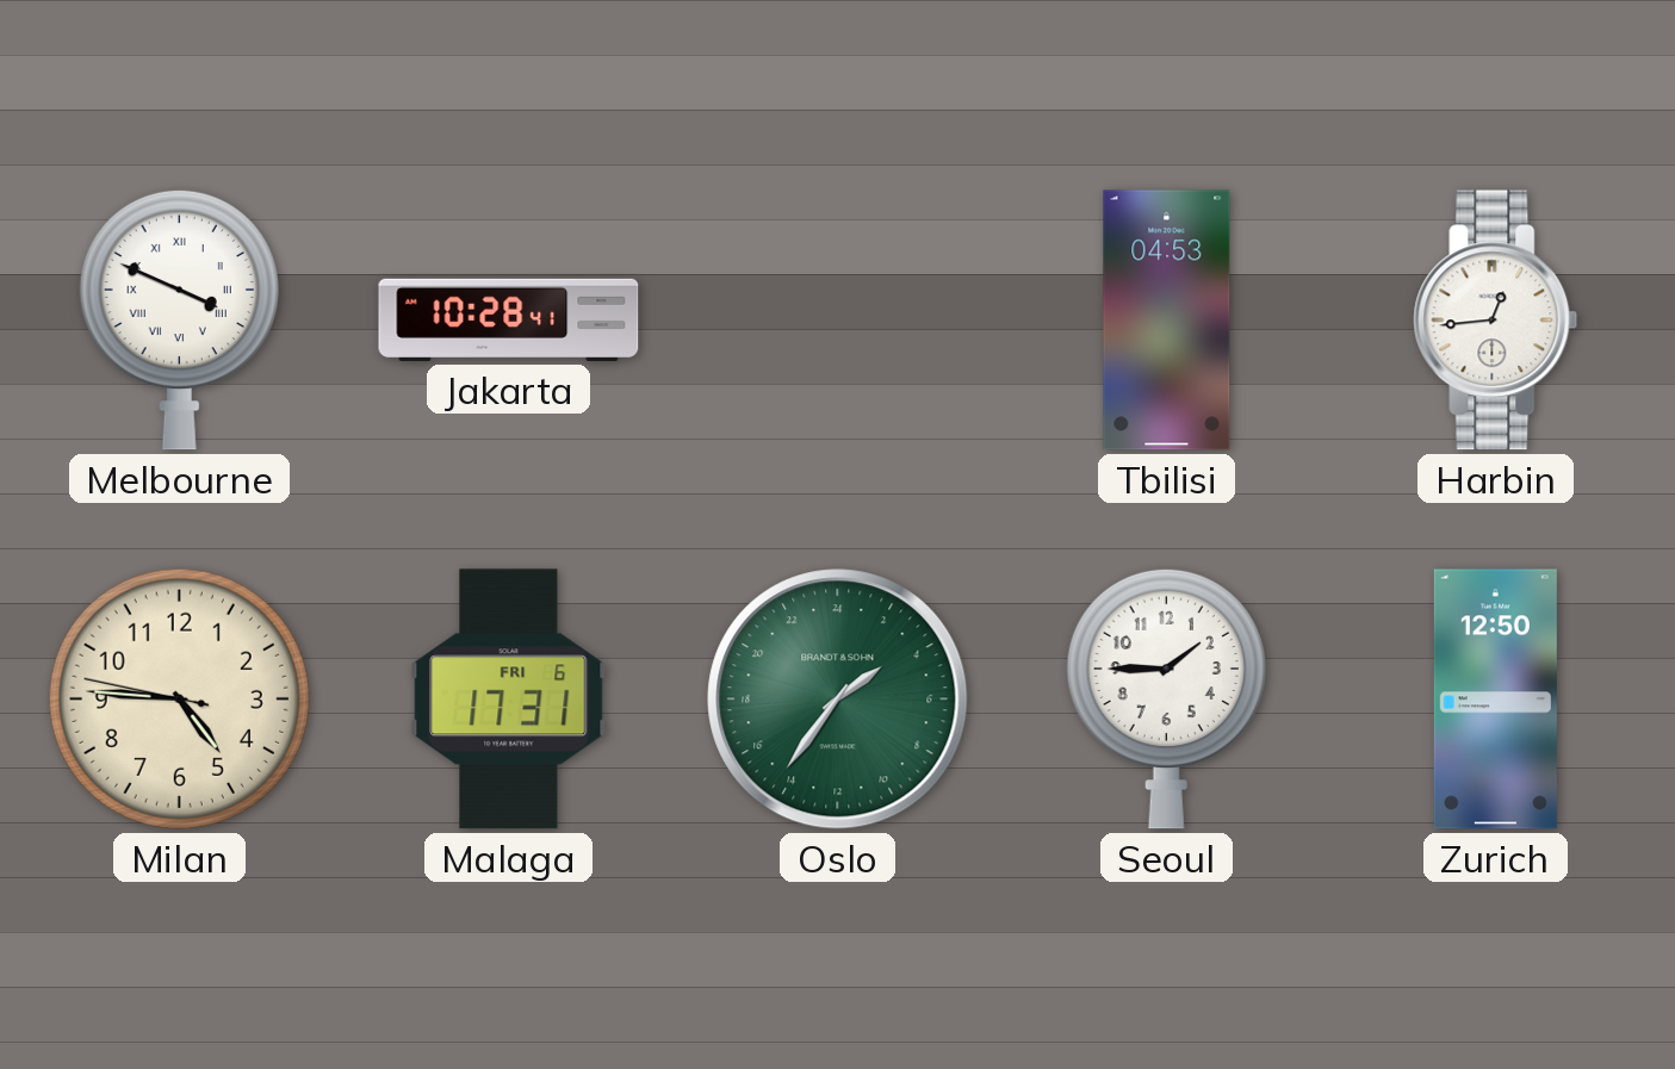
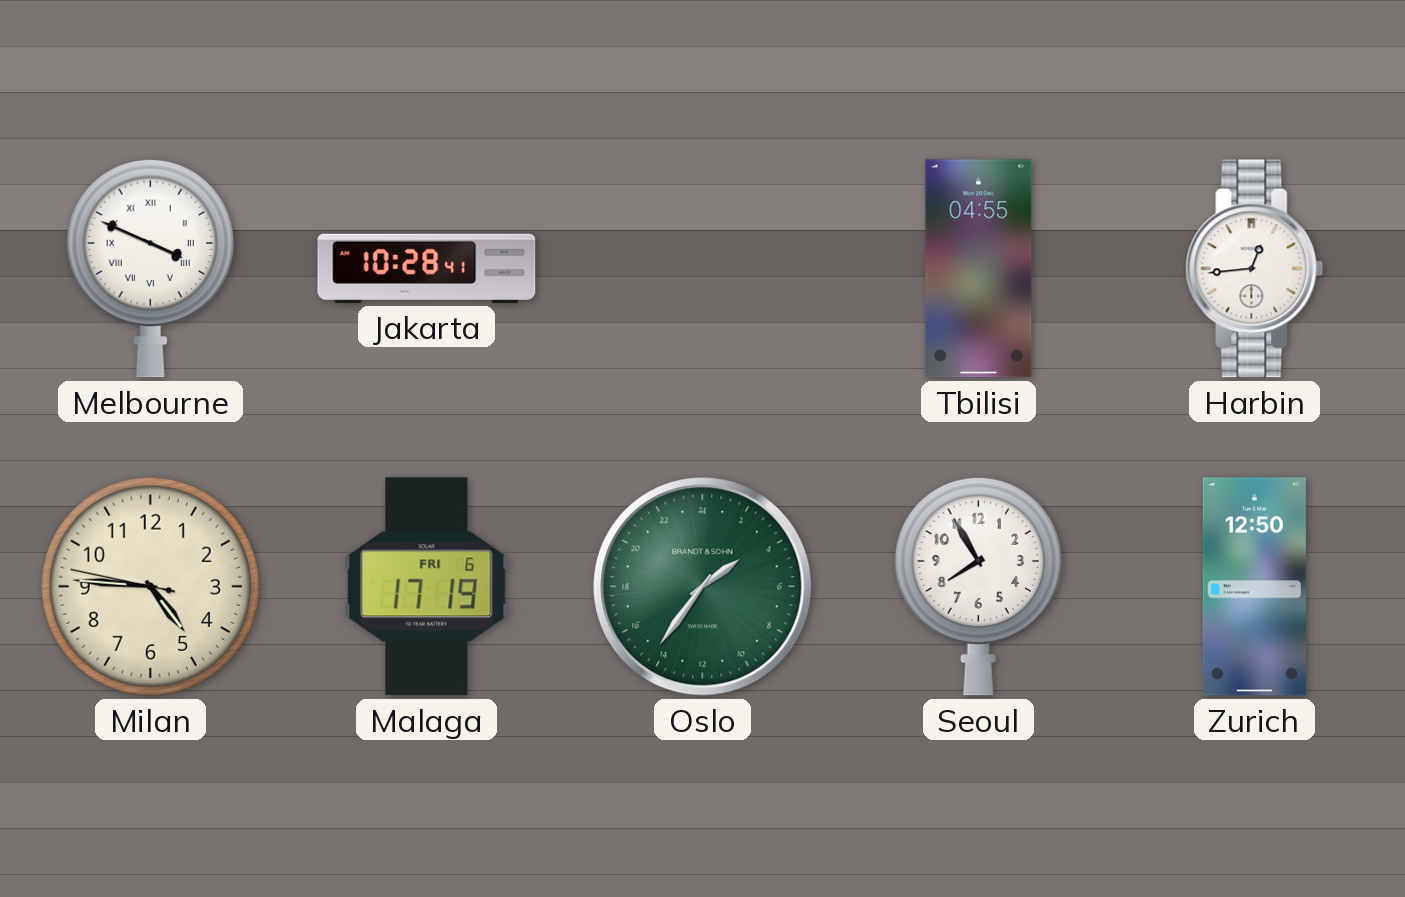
Tbilisi: 04:53 -> 04:55
Malaga: 17:31 -> 17:19
Seoul: 1:45 -> 7:55
